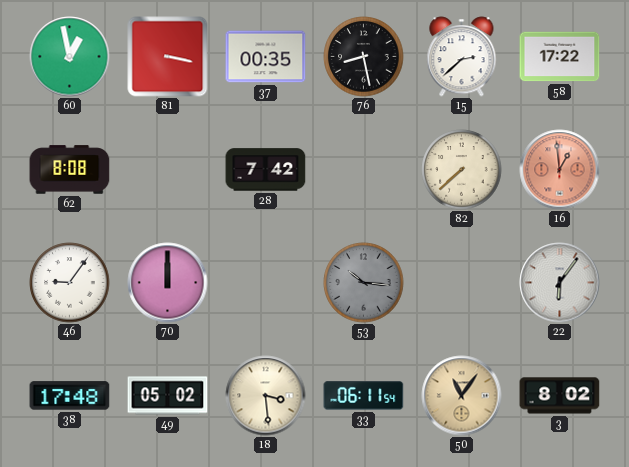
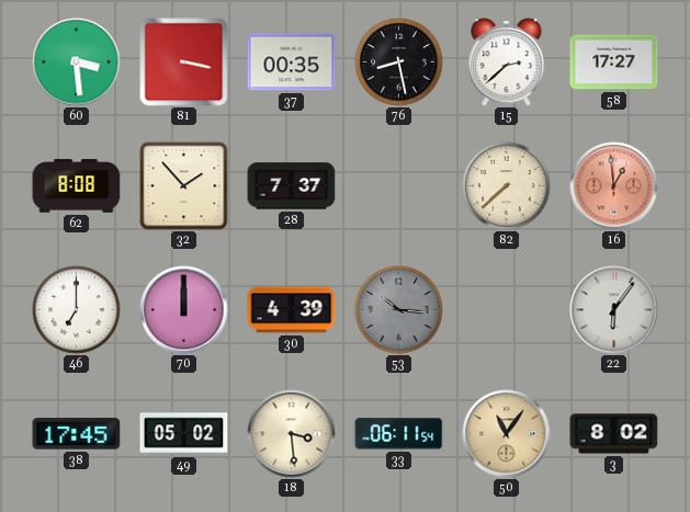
60: 12:58 -> 3:29
58: 17:22 -> 17:27
32: none -> 1:53
28: 7:42 -> 7:37
46: 9:06 -> 7:00
30: none -> 4:39
38: 17:48 -> 17:45
